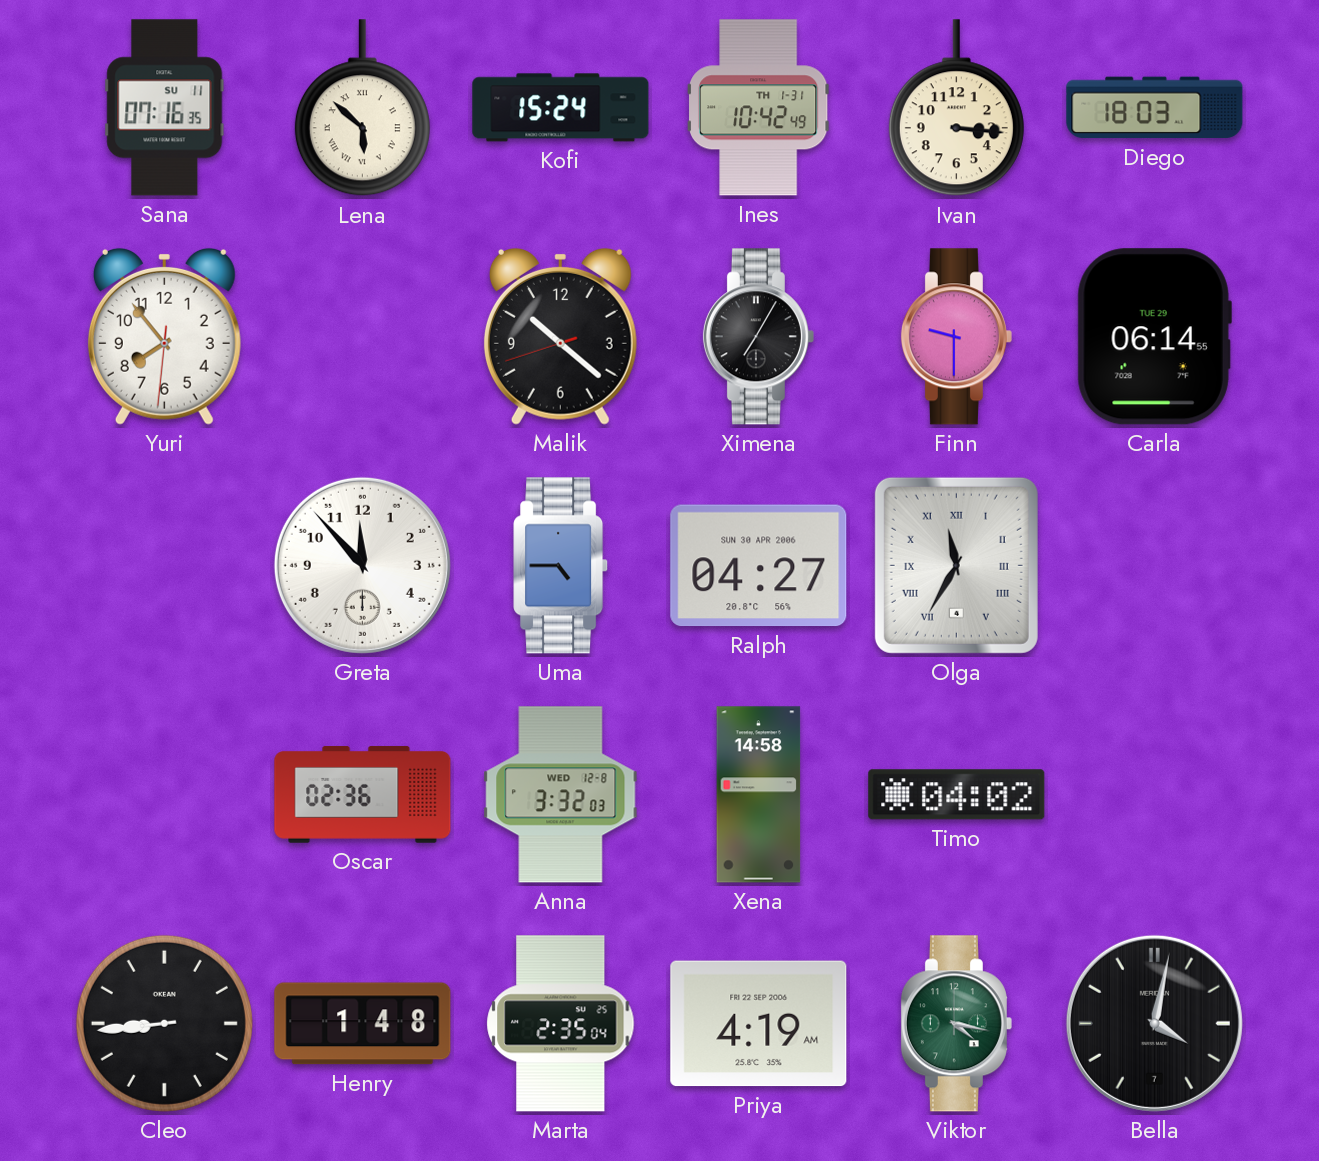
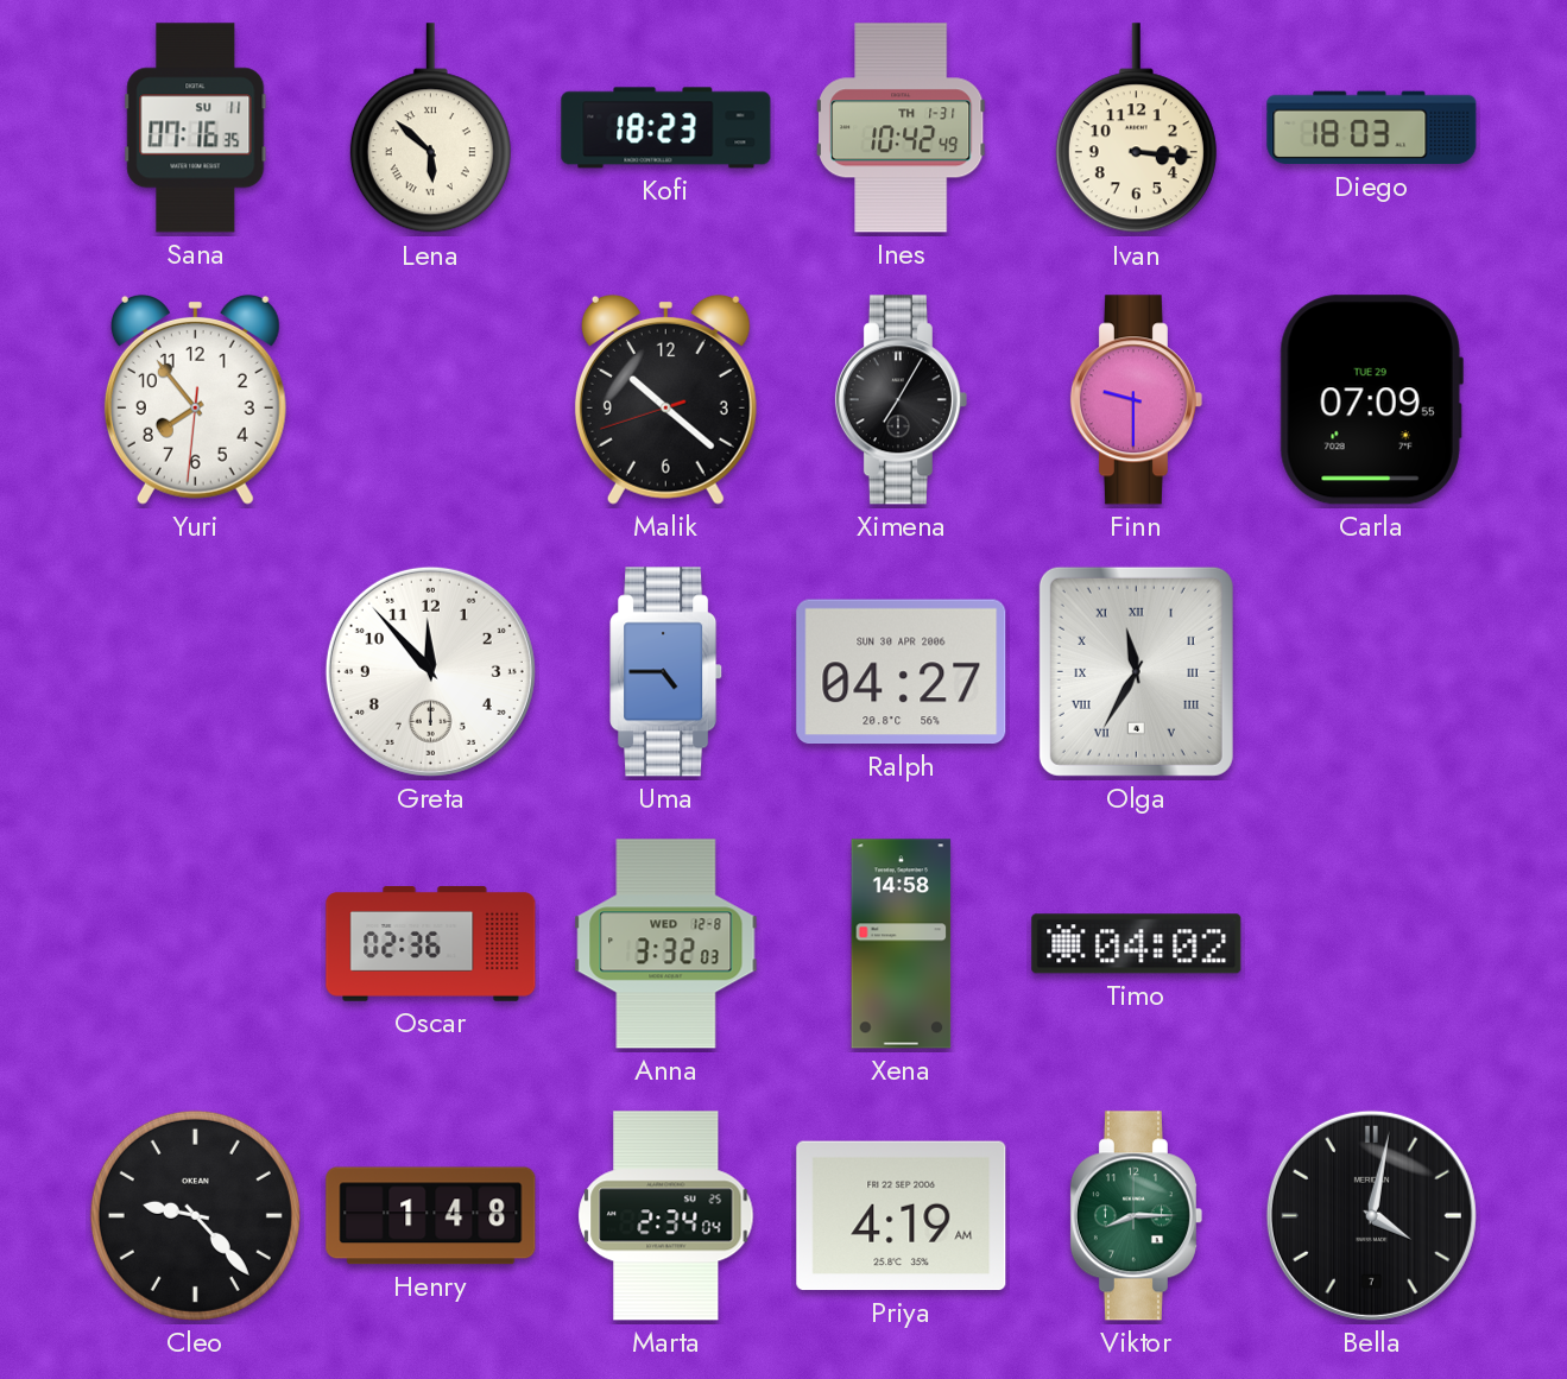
Kofi: 15:24 -> 18:23
Carla: 06:14 -> 07:09
Cleo: 8:44 -> 9:23
Marta: 2:35 -> 2:34
Viktor: 4:17 -> 8:15
